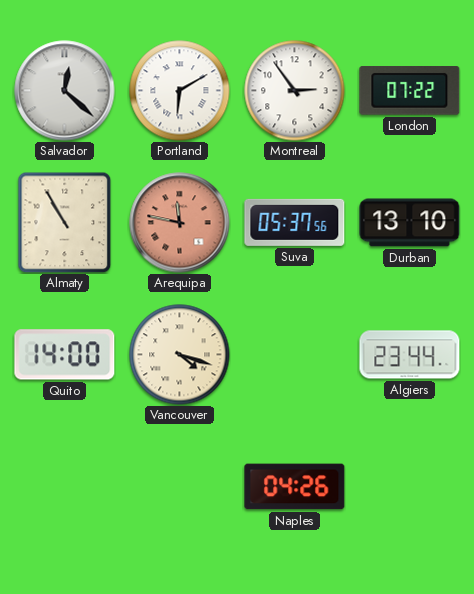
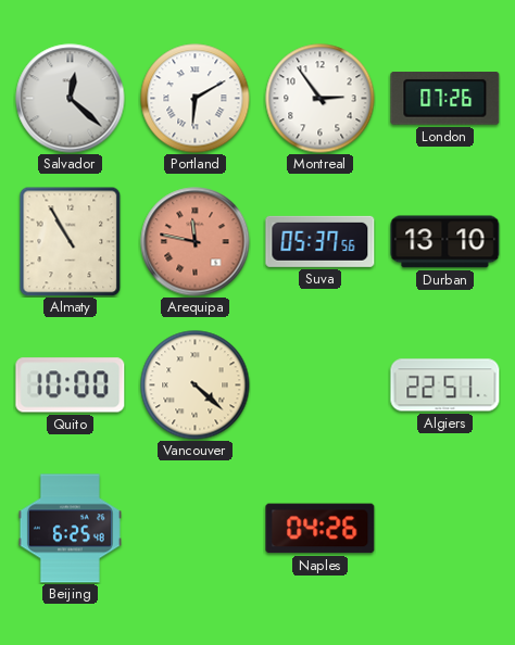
London: 07:22 -> 07:26
Quito: 14:00 -> 10:00
Vancouver: 4:18 -> 4:22
Algiers: 23:44 -> 22:51
Beijing: none -> 6:25
